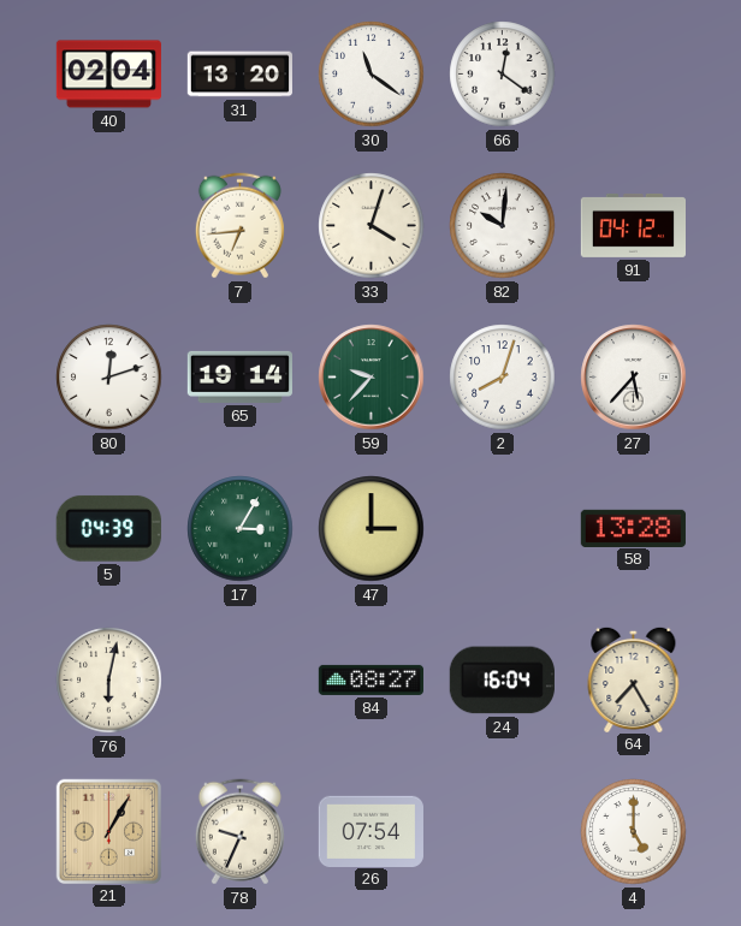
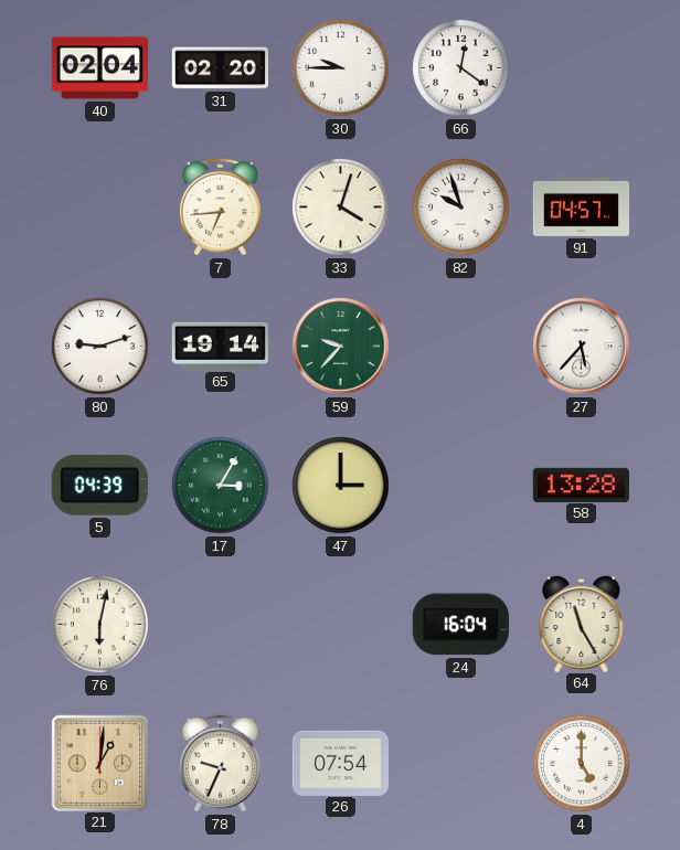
31: 13:20 -> 02:20
30: 11:21 -> 9:45
82: 10:01 -> 9:57
91: 04:12 -> 04:57
80: 12:12 -> 9:12
2: 8:03 -> none
84: 08:27 -> none
64: 7:25 -> 11:25
21: 1:05 -> 1:01
